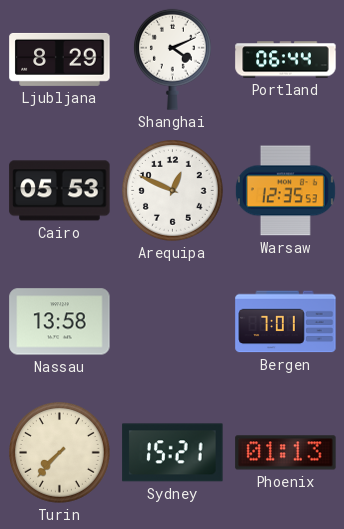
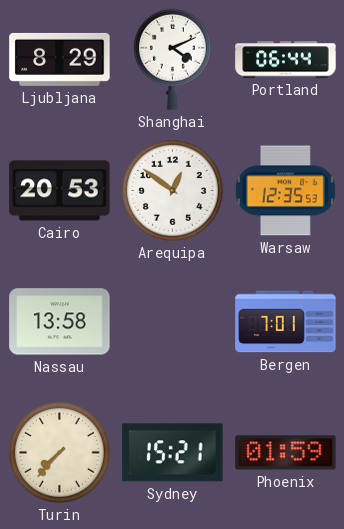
Cairo: 05:53 -> 20:53
Arequipa: 12:49 -> 12:51
Phoenix: 01:13 -> 01:59
